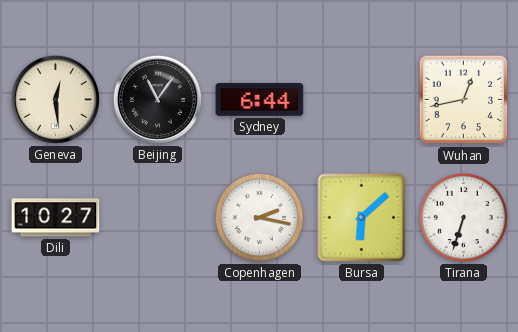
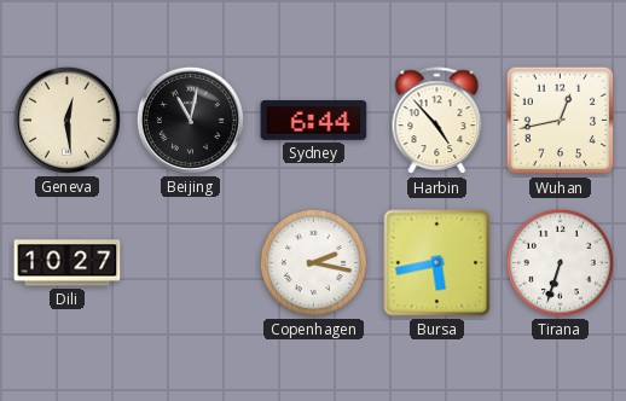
Beijing: 11:06 -> 11:02
Harbin: none -> 4:53
Bursa: 6:08 -> 5:43
